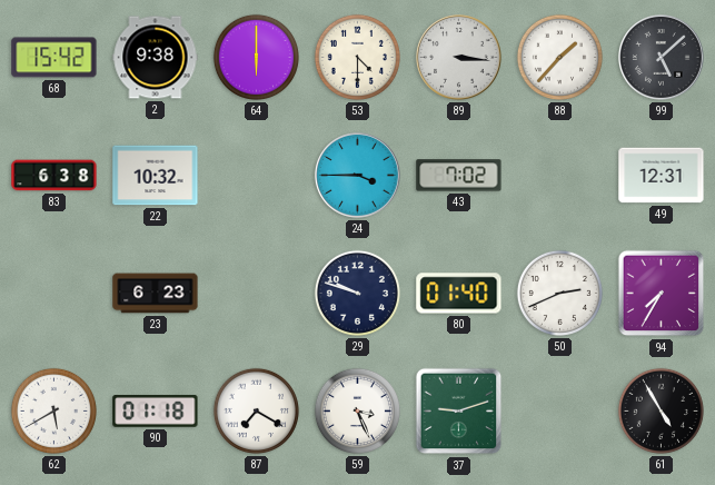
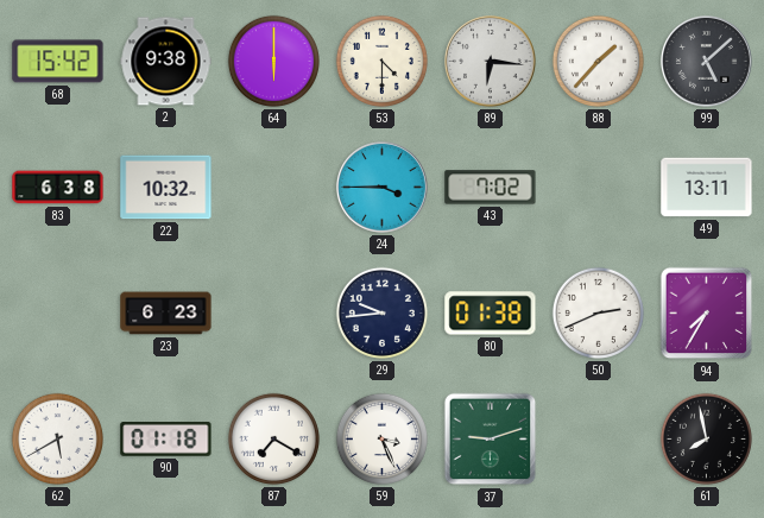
89: 3:16 -> 6:16
49: 12:31 -> 13:11
29: 9:48 -> 9:44
80: 01:40 -> 01:38
61: 4:55 -> 7:58
